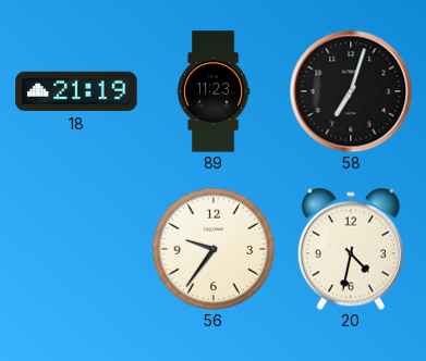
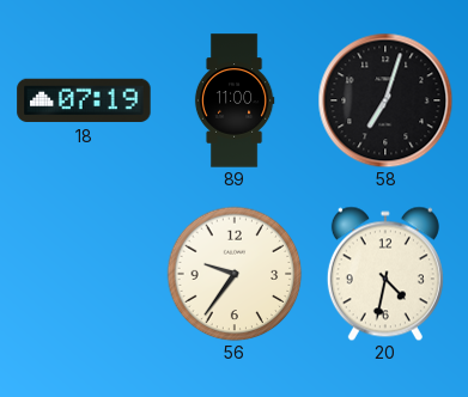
18: 21:19 -> 07:19
89: 11:23 -> 11:00
